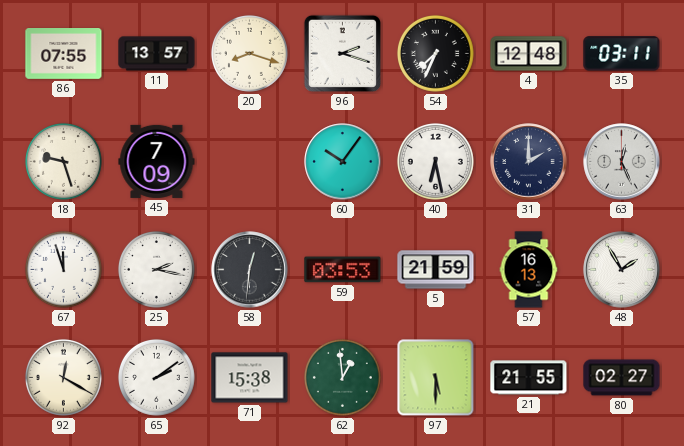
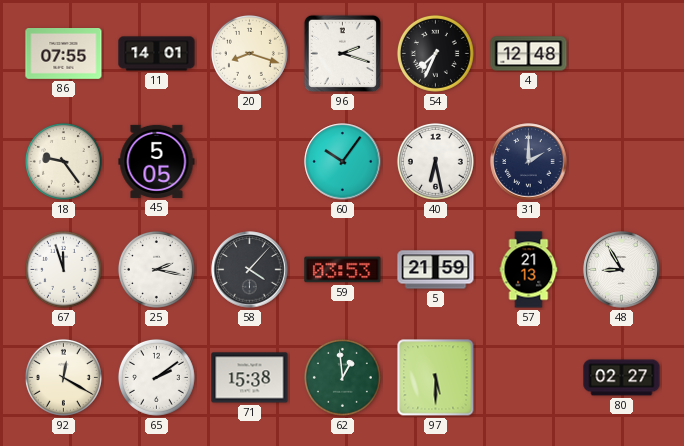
11: 13:57 -> 14:01
35: 03:11 -> none
18: 9:27 -> 9:24
45: 7:09 -> 5:05
63: 12:26 -> none
58: 12:31 -> 4:07
57: 16:13 -> 21:13
48: 1:55 -> 8:55
21: 21:55 -> none
